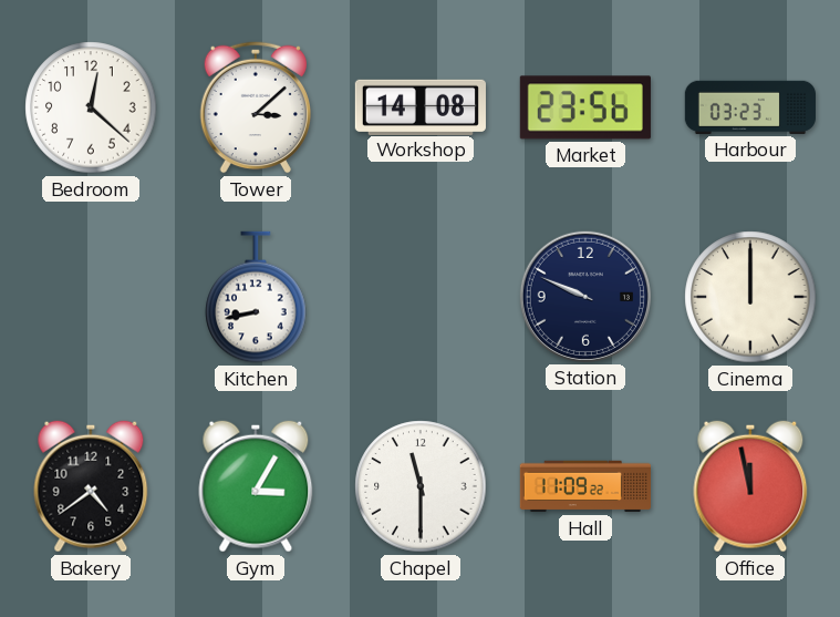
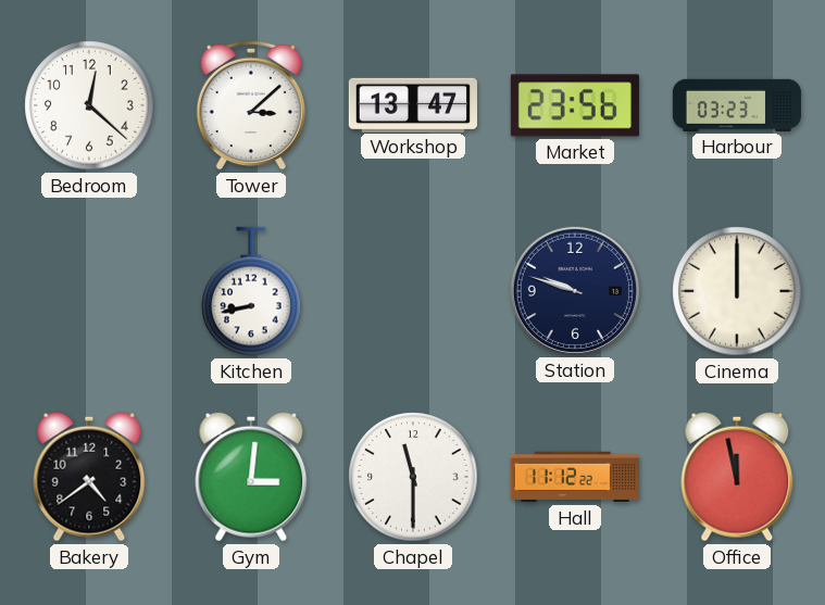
Workshop: 14:08 -> 13:47
Station: 9:49 -> 9:48
Gym: 3:05 -> 3:01
Hall: 11:09 -> 11:12
